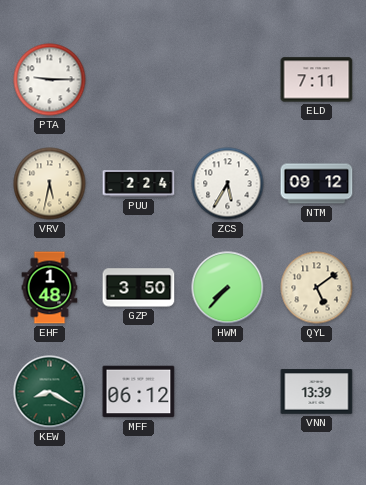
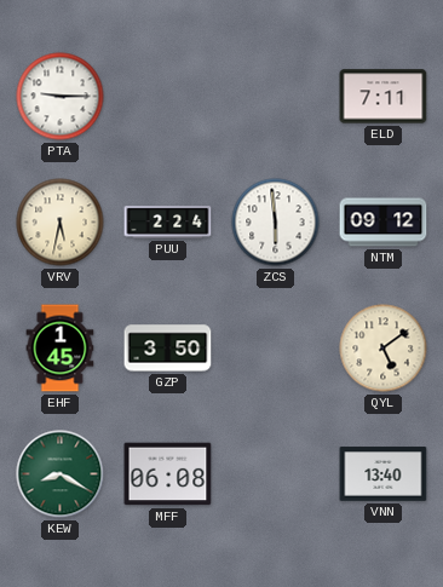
ZCS: 5:35 -> 5:59
EHF: 1:48 -> 1:45
HWM: 7:37 -> none
MFF: 06:12 -> 06:08
VNN: 13:39 -> 13:40
